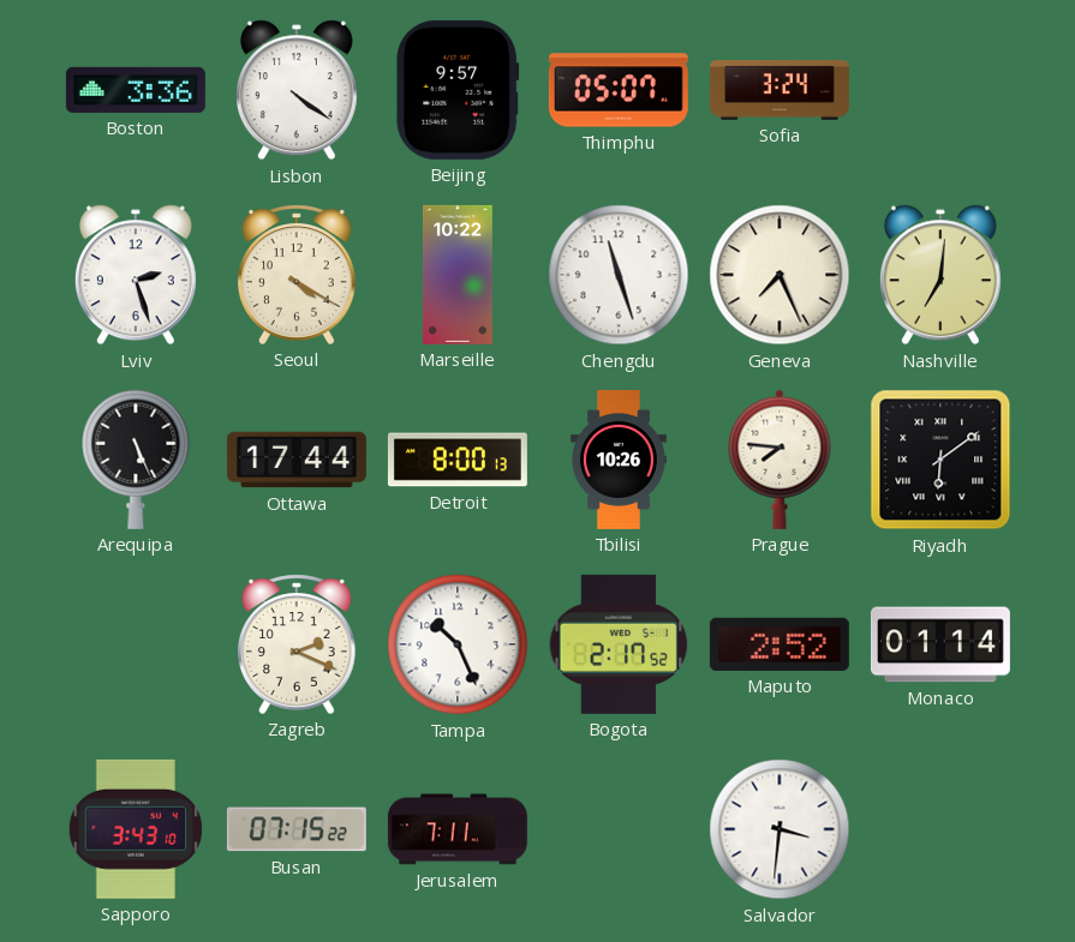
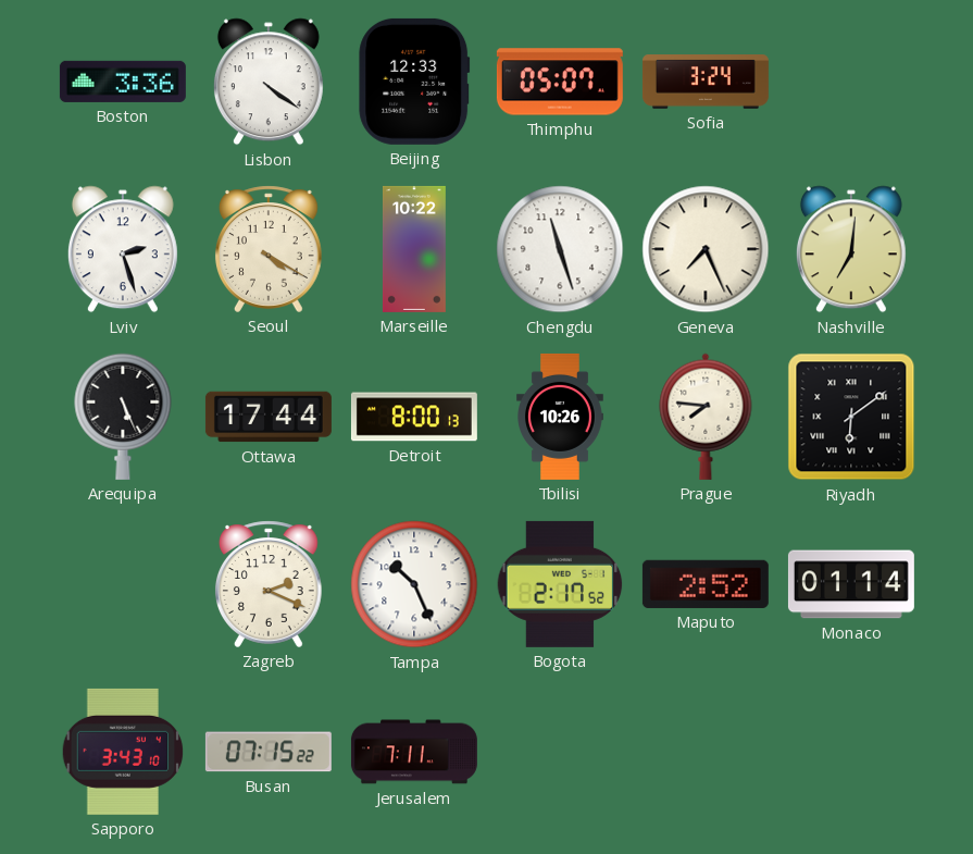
Beijing: 9:57 -> 12:33
Salvador: 3:31 -> none
